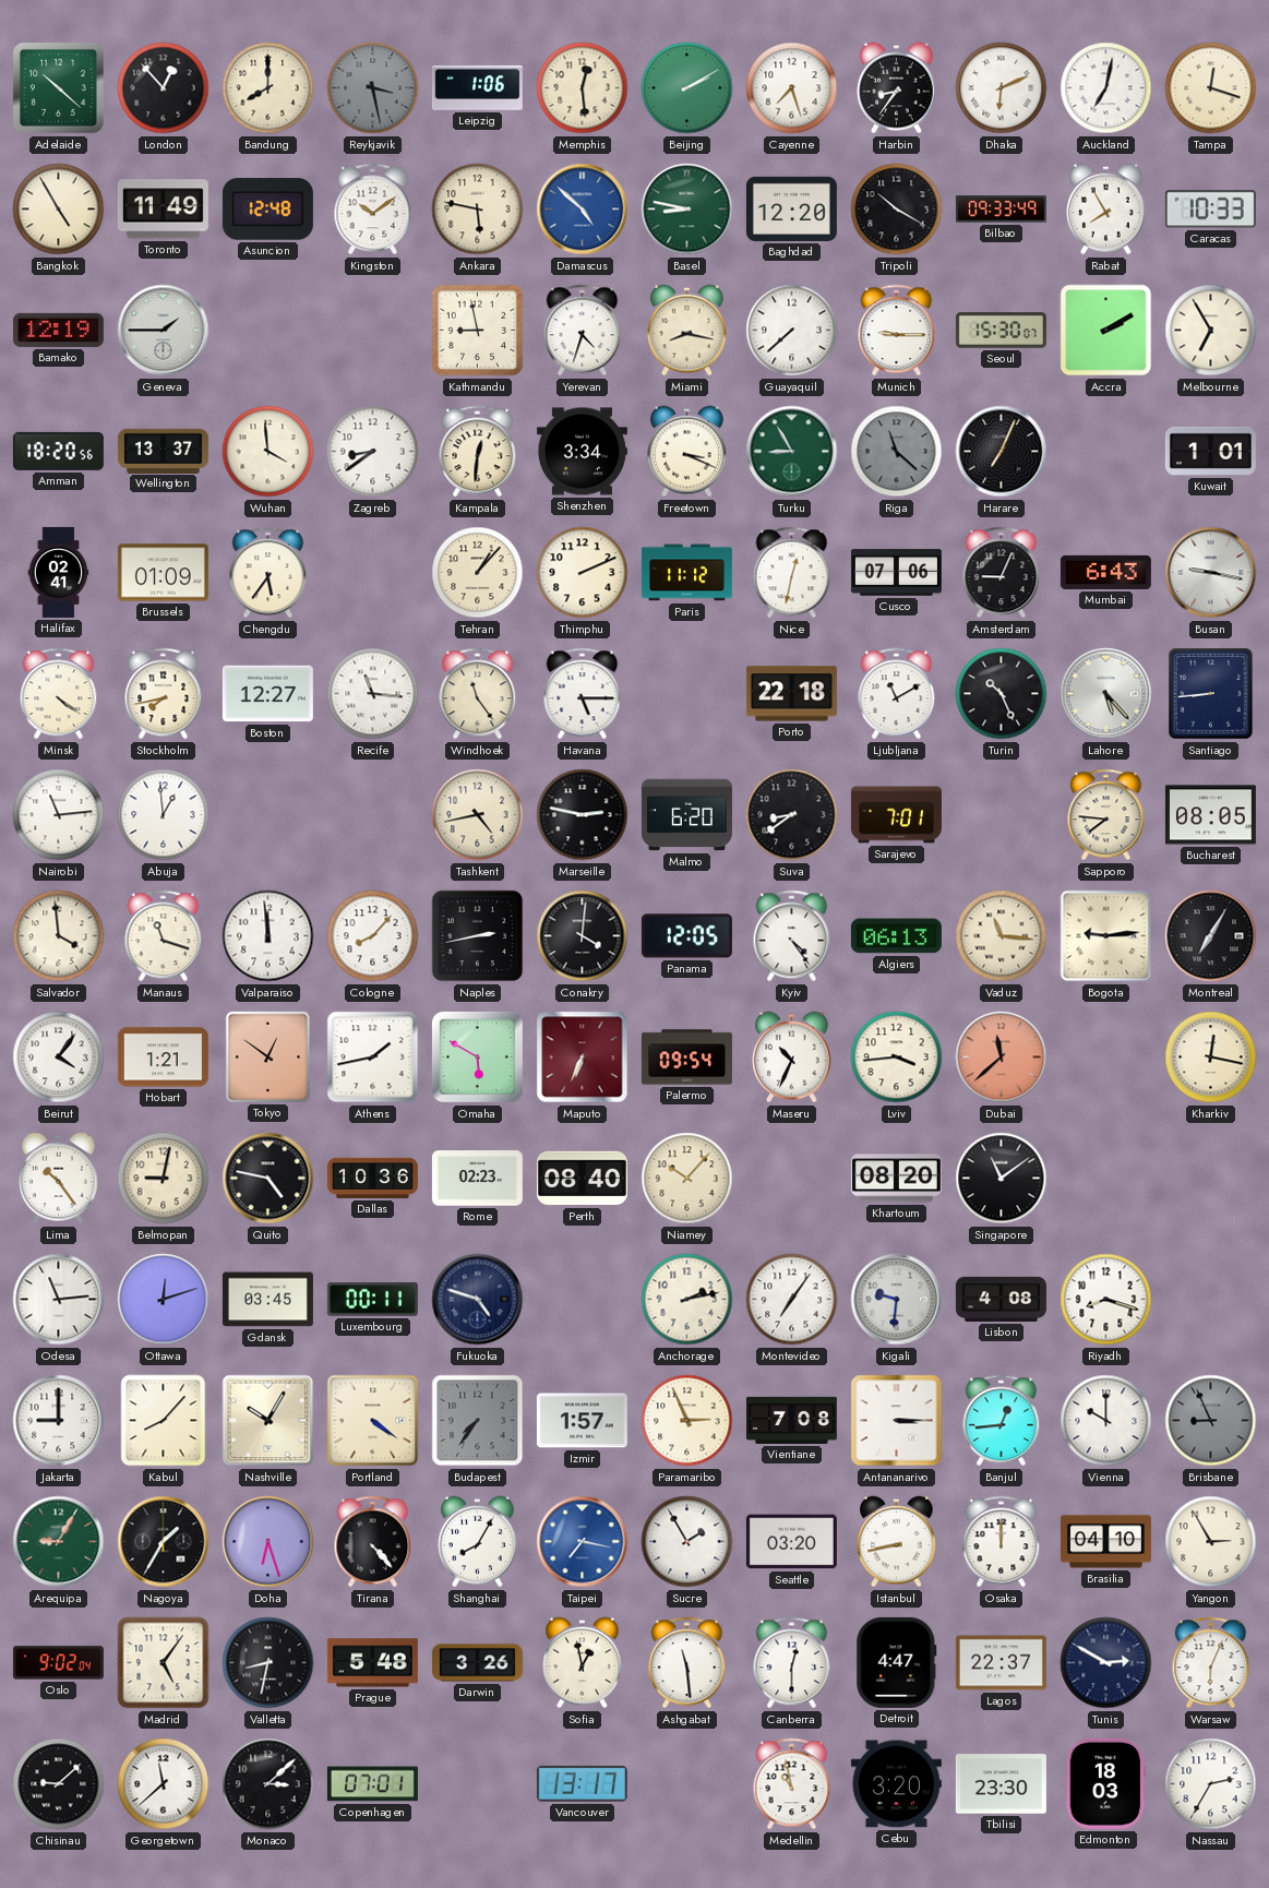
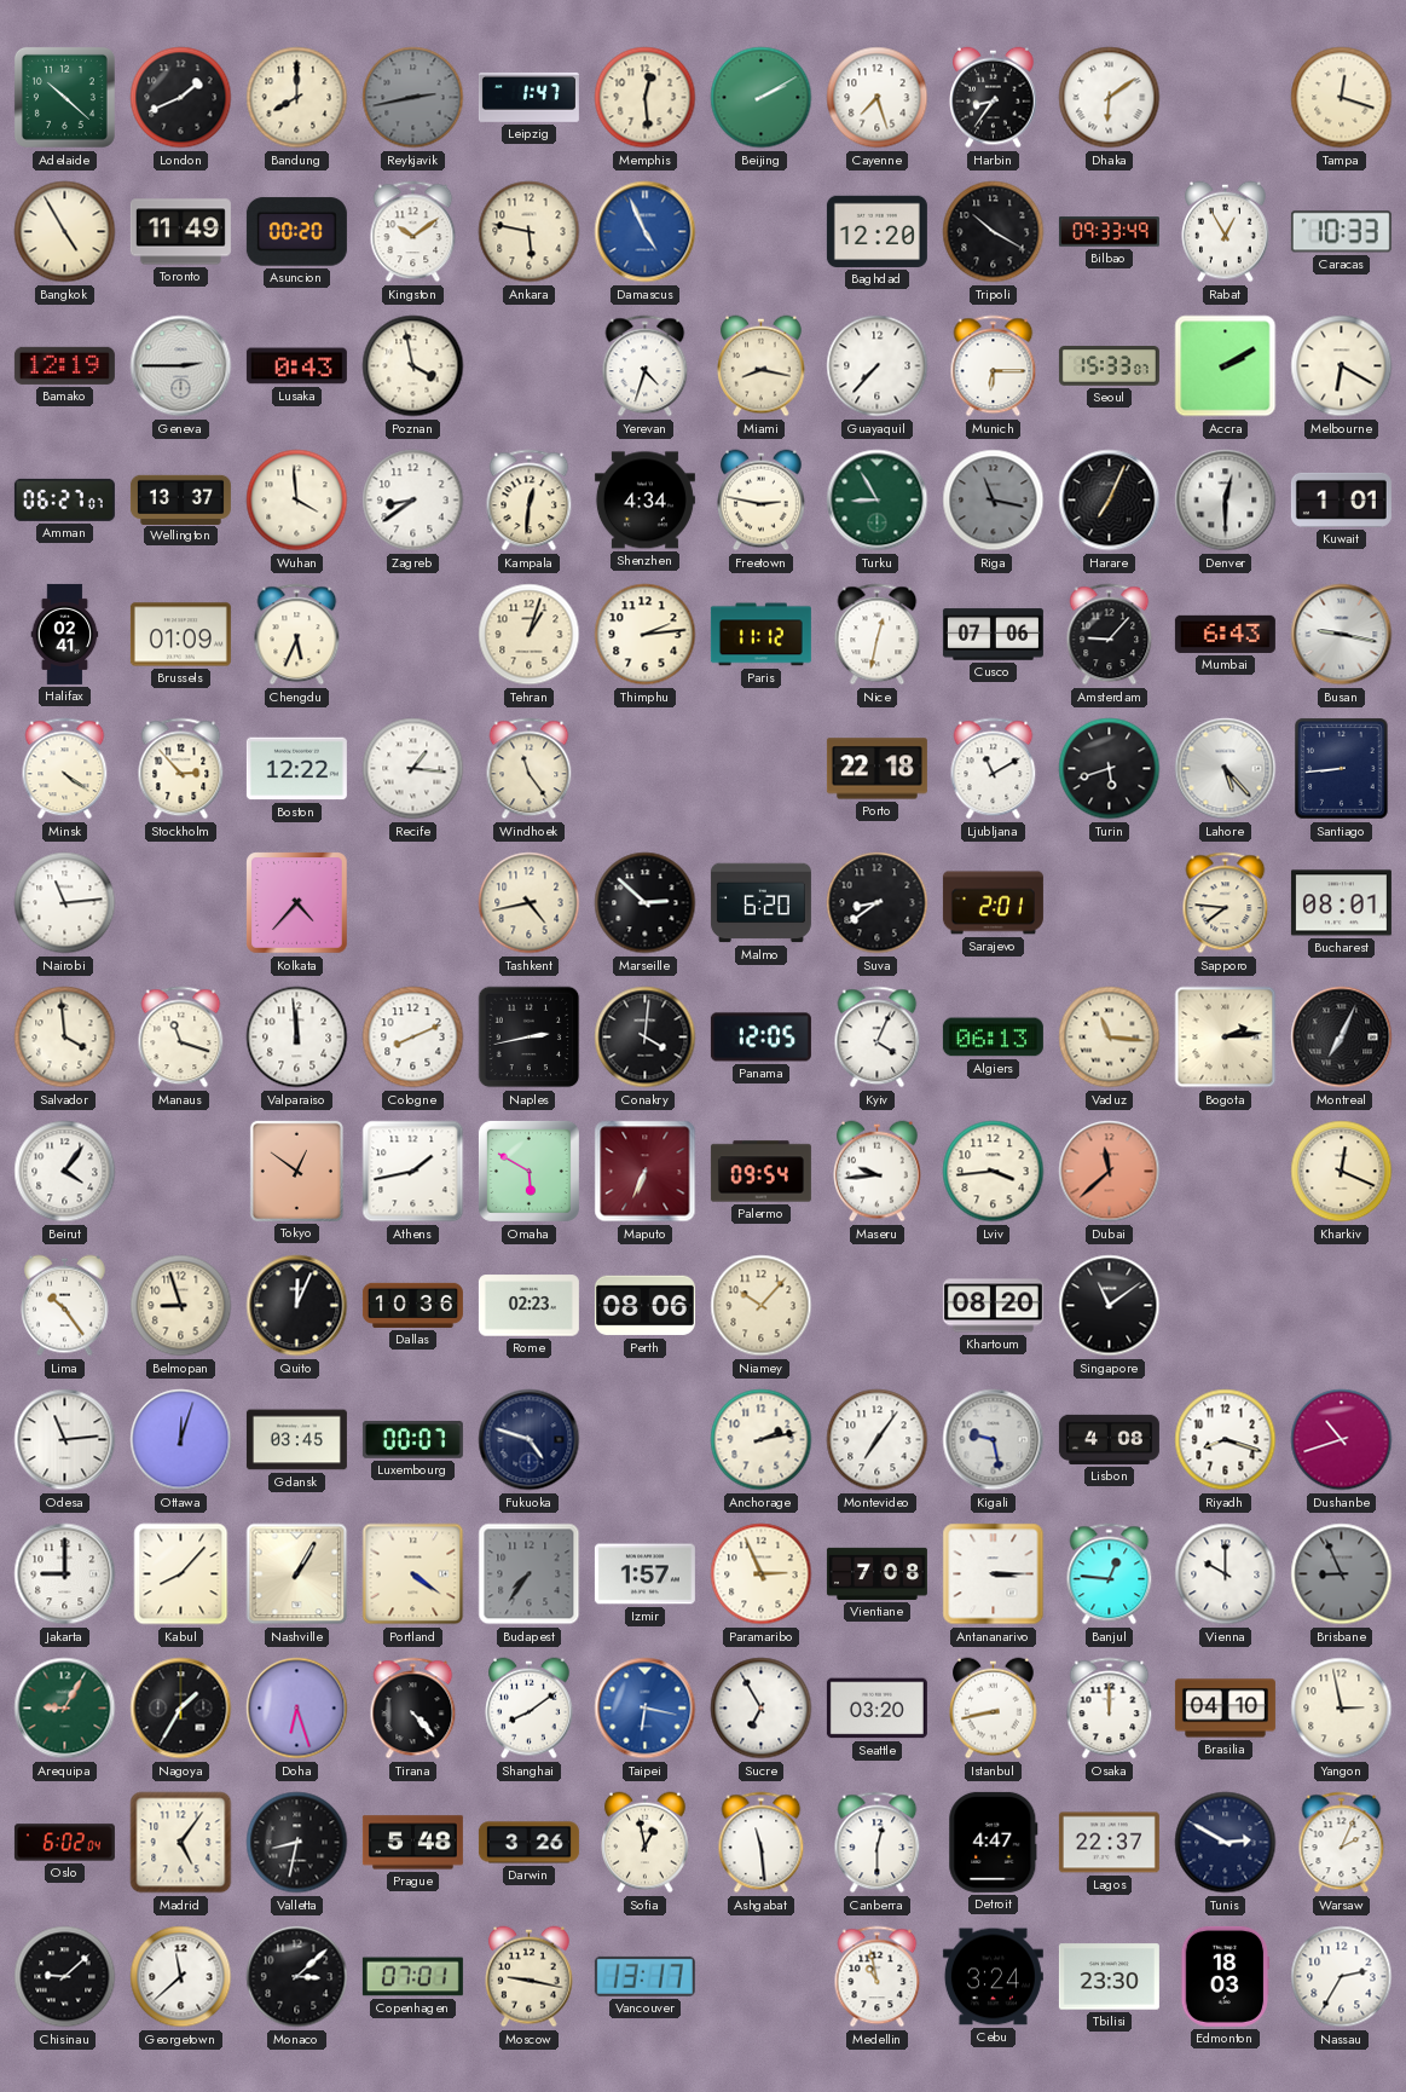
London: 12:53 -> 1:41
Reykjavik: 3:28 -> 2:43
Leipzig: 1:06 -> 1:47
Dhaka: 6:11 -> 6:09
Auckland: 7:02 -> none
Asuncion: 12:48 -> 00:20
Damascus: 4:52 -> 4:56
Basel: 8:47 -> none
Rabat: 7:55 -> 12:55
Geneva: 1:45 -> 2:45
Lusaka: none -> 0:43
Poznan: none -> 3:58
Kathmandu: 8:58 -> none
Guayaquil: 7:38 -> 7:37
Munich: 9:15 -> 6:15
Seoul: 15:30 -> 15:33
Melbourne: 6:55 -> 6:20
Amman: 18:20 -> 06:27
Shenzhen: 3:34 -> 4:34
Freetown: 3:19 -> 2:47
Riga: 11:22 -> 11:17
Denver: none -> 12:30
Chengdu: 5:36 -> 5:34
Tehran: 1:07 -> 1:03
Thimphu: 2:11 -> 2:14
Amsterdam: 9:04 -> 9:07
Stockholm: 7:43 -> 2:53
Boston: 12:27 -> 12:22
Recife: 11:16 -> 1:16
Havana: 5:15 -> none
Turin: 10:26 -> 5:42
Abuja: 12:59 -> none
Kolkata: none -> 4:37
Marseille: 2:47 -> 2:52
Sarajevo: 7:01 -> 2:01
Bucharest: 08:05 -> 08:01
Cologne: 8:07 -> 8:11
Kyiv: 4:24 -> 4:04
Bogota: 9:14 -> 2:14
Montreal: 7:05 -> 7:04
Hobart: 1:21 -> none
Maseru: 10:34 -> 9:44
Kharkiv: 12:17 -> 12:19
Belmopan: 9:02 -> 8:57
Quito: 4:47 -> 12:04
Perth: 08:40 -> 08:06
Ottawa: 12:12 -> 12:03
Luxembourg: 00:11 -> 00:07
Kigali: 9:31 -> 9:28
Dushanbe: none -> 10:42
Nashville: 10:05 -> 1:05
Banjul: 12:44 -> 12:46
Shanghai: 8:05 -> 8:09
Taipei: 7:17 -> 6:17
Sucre: 1:55 -> 6:55
Yangon: 2:55 -> 2:58
Oslo: 9:02 -> 6:02
Warsaw: 6:04 -> 2:04
Moscow: none -> 9:17
Cebu: 3:20 -> 3:24
